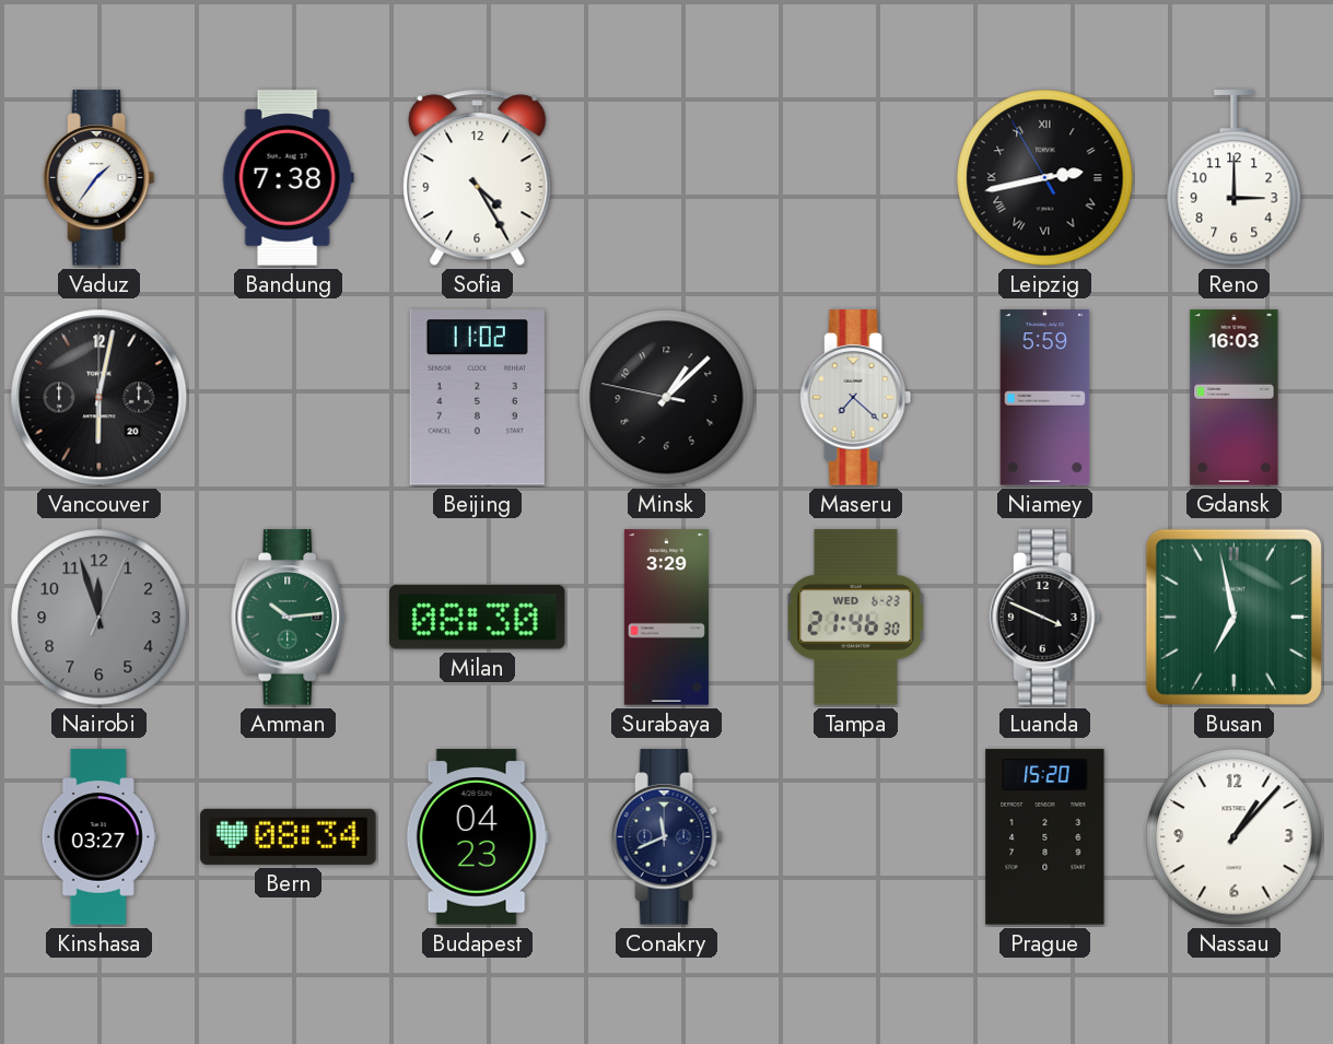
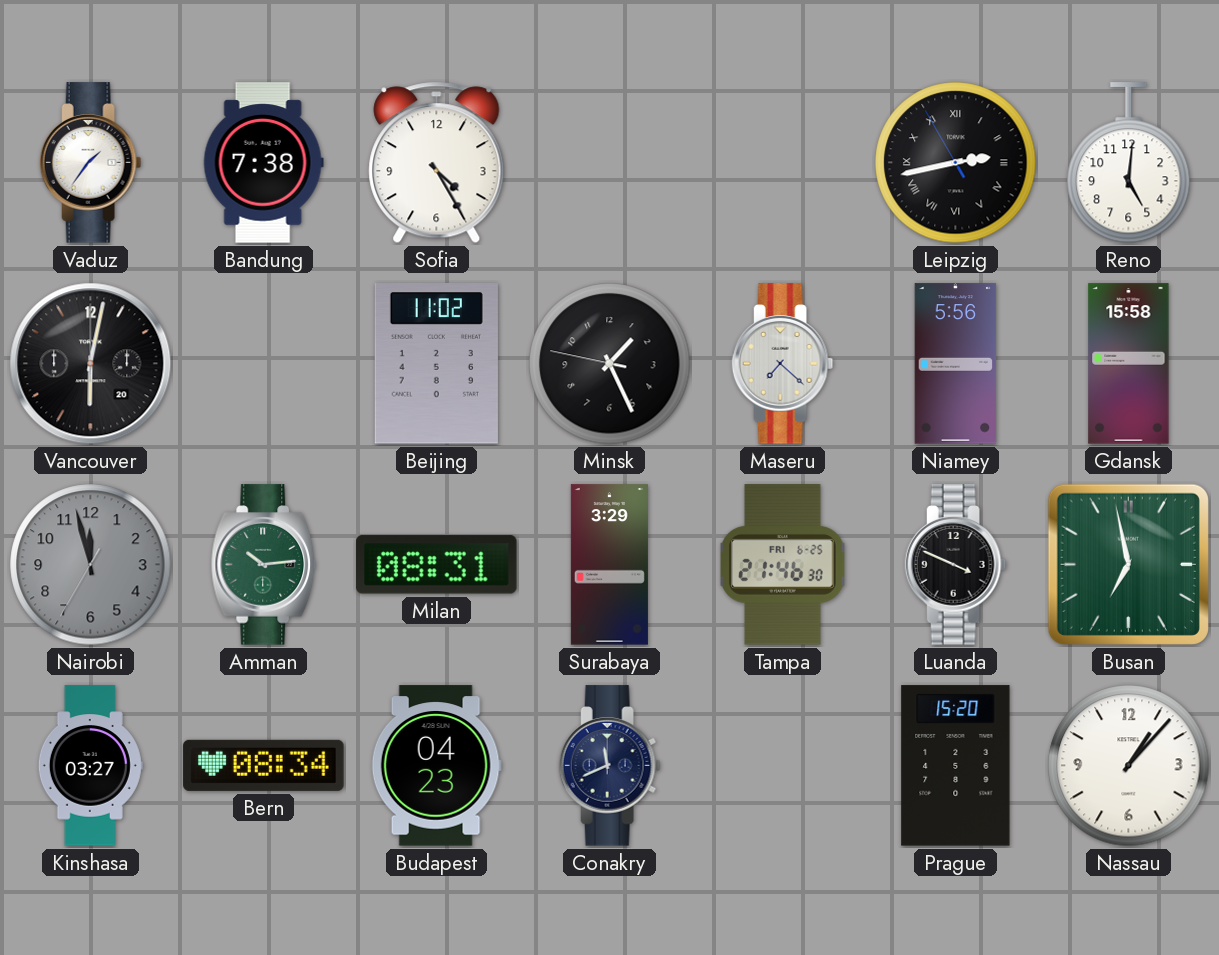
Reno: 3:00 -> 5:01
Minsk: 1:07 -> 1:25
Niamey: 5:59 -> 5:56
Gdansk: 16:03 -> 15:58
Nairobi: 11:57:04 -> 11:57:35
Milan: 08:30 -> 08:31
Tampa date: WED 6-23 -> FRI 6-25
